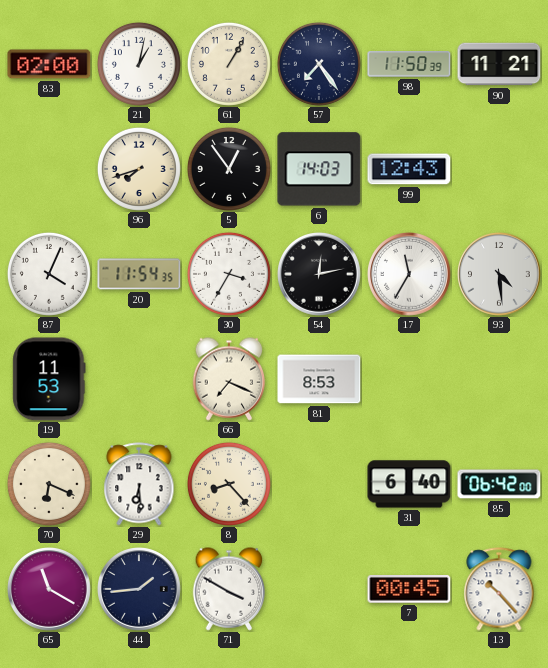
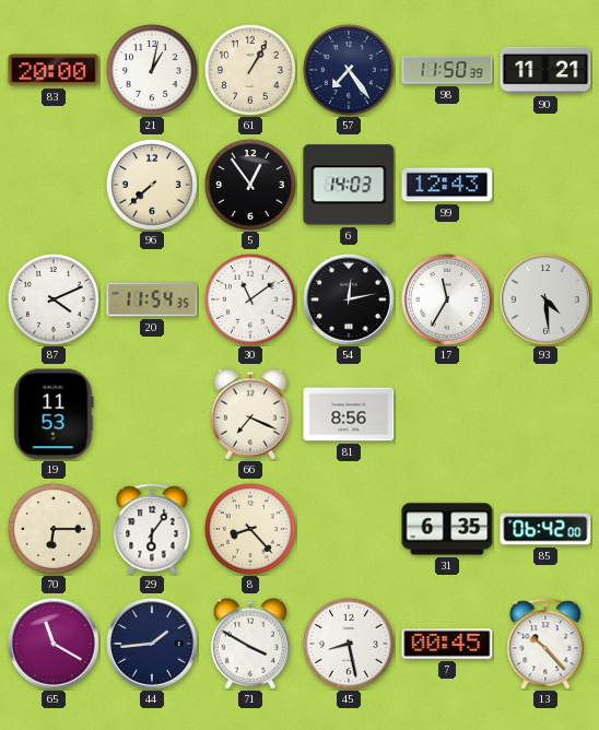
83: 02:00 -> 20:00
96: 7:42 -> 7:38
87: 4:04 -> 4:11
30: 3:35 -> 11:09
81: 8:53 -> 8:56
70: 6:19 -> 6:15
29: 6:29 -> 6:06
31: 6:40 -> 6:35
45: none -> 8:28
